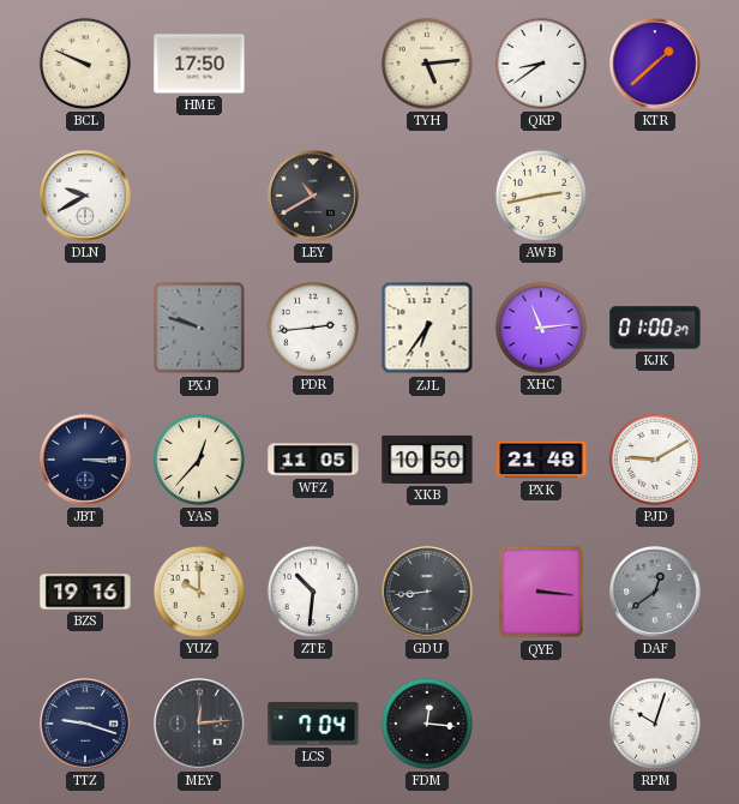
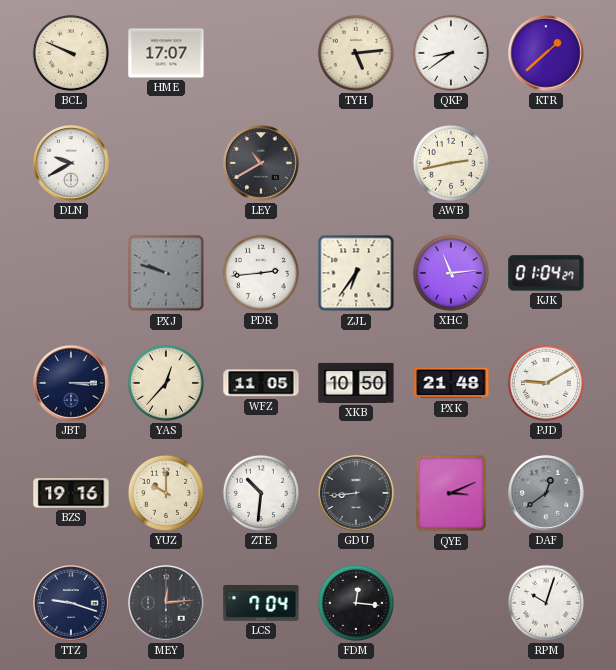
HME: 17:50 -> 17:07
KJK: 01:00 -> 01:04
QYE: 3:16 -> 3:11
